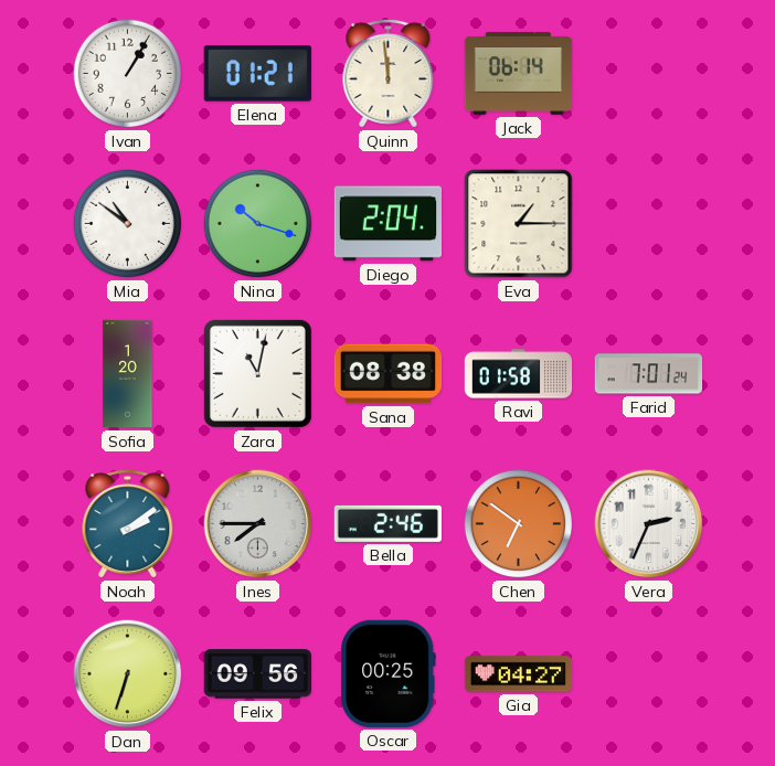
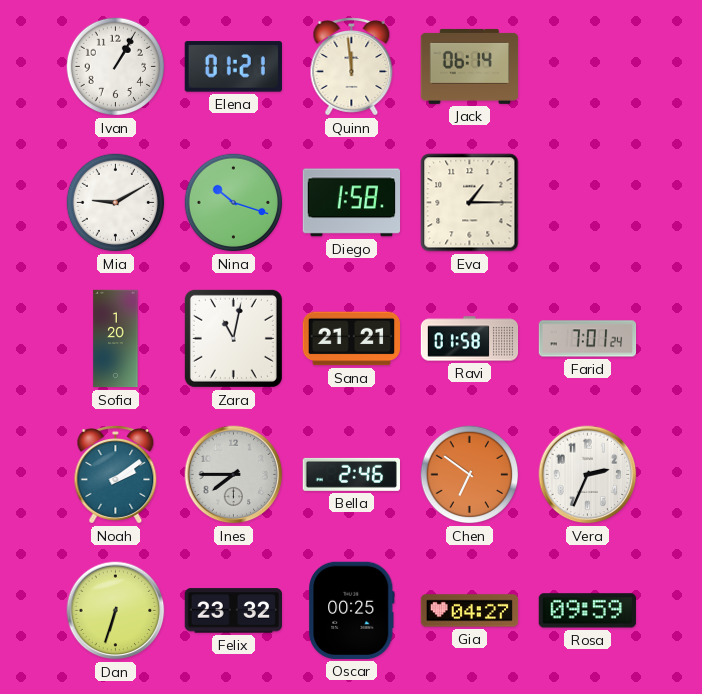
Mia: 10:51 -> 9:10
Diego: 2:04 -> 1:58
Sana: 08:38 -> 21:21
Felix: 09:56 -> 23:32
Rosa: none -> 09:59
